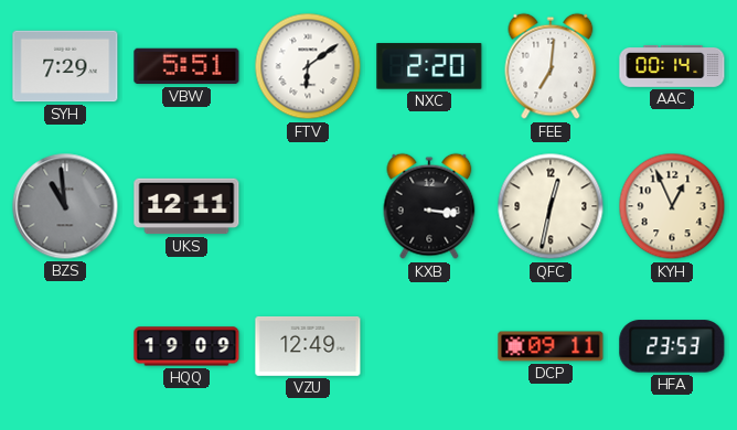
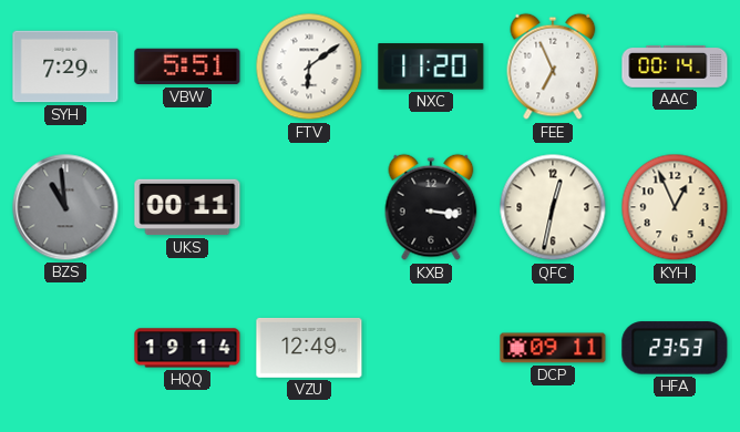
NXC: 2:20 -> 11:20
FEE: 7:01 -> 6:56
UKS: 12:11 -> 00:11
HQQ: 19:09 -> 19:14
